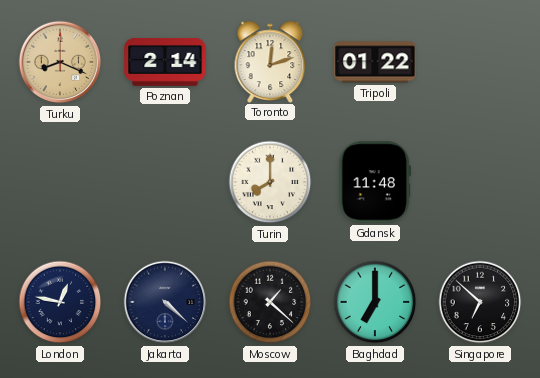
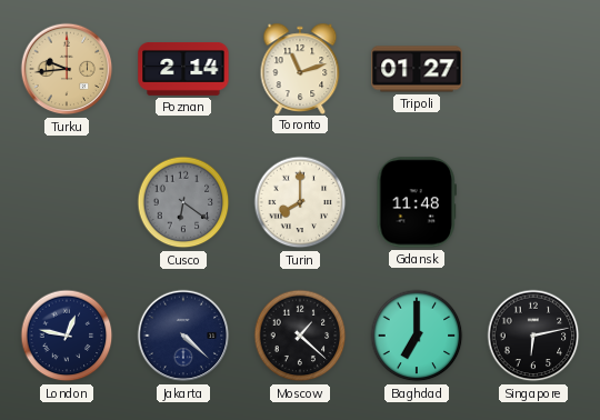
Turku: 8:19 -> 9:44
Toronto: 12:12 -> 11:12
Tripoli: 01:22 -> 01:27
Cusco: none -> 6:21
Singapore: 6:52 -> 6:13
